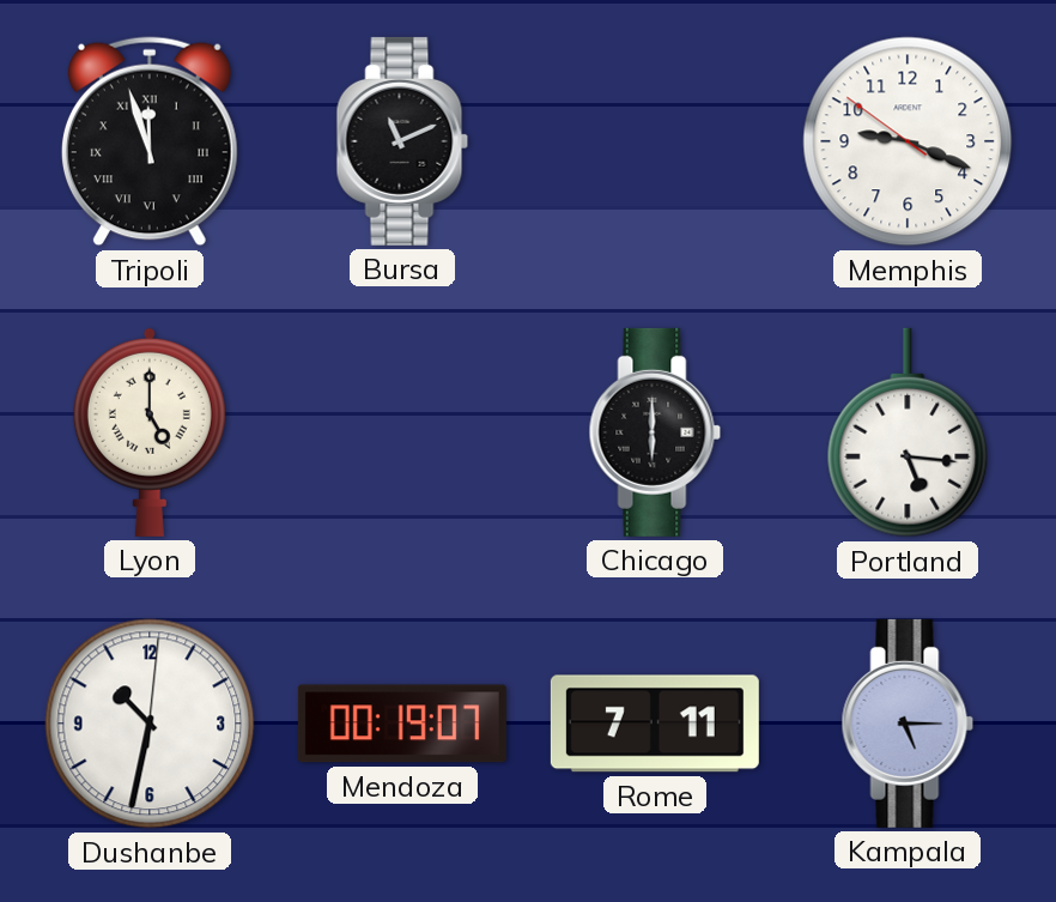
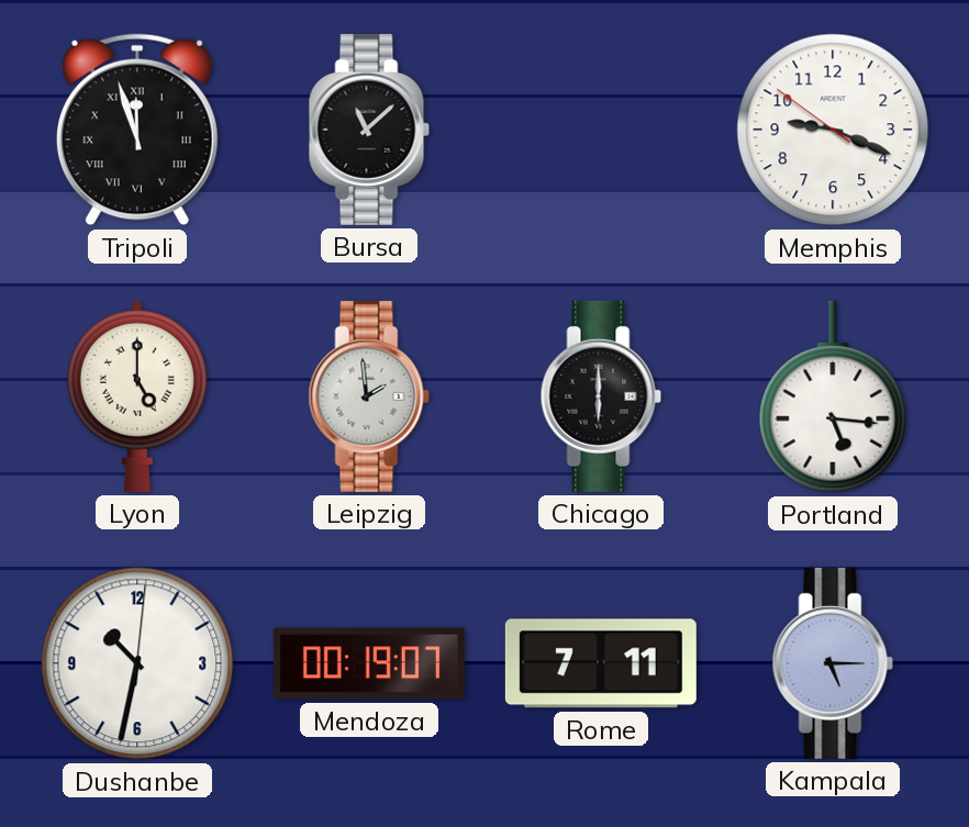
Bursa: 11:11 -> 11:08
Leipzig: none -> 1:59
